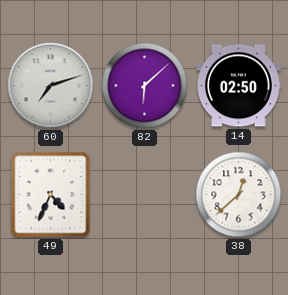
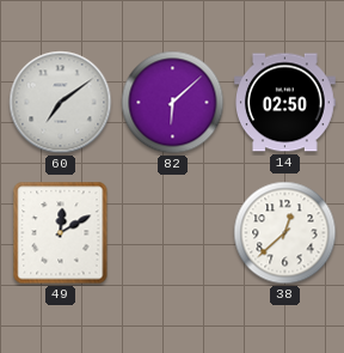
60: 7:12 -> 7:09
49: 4:34 -> 12:10
